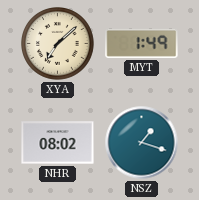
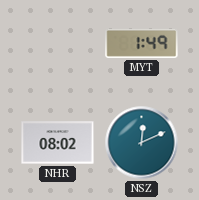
XYA: 7:08 -> none
NSZ: 1:18 -> 12:11
